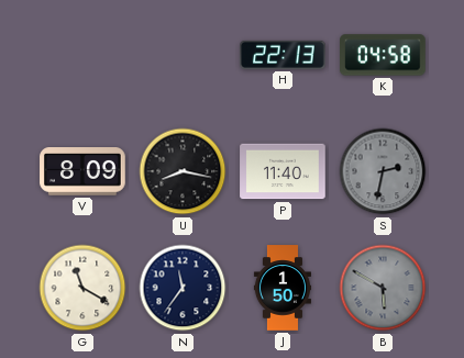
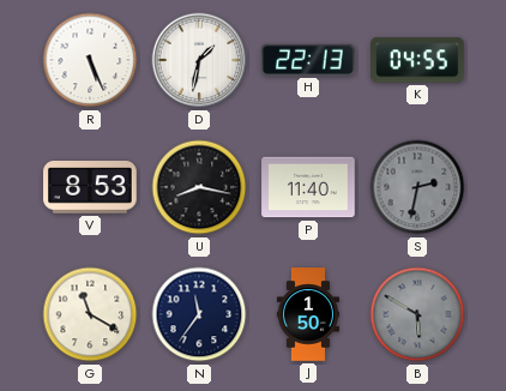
R: none -> 5:26
D: none -> 1:32
K: 04:58 -> 04:55
V: 8:09 -> 8:53
